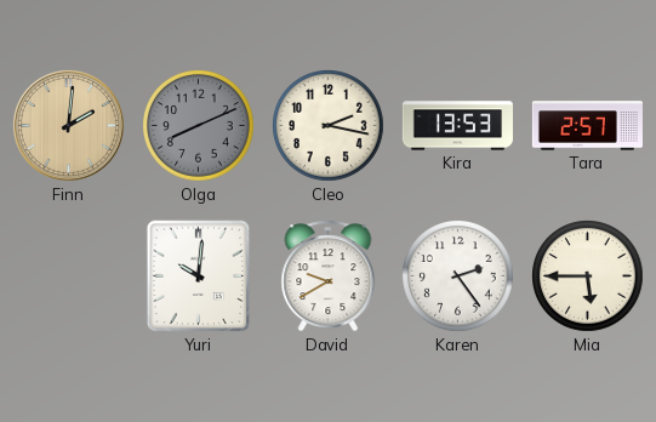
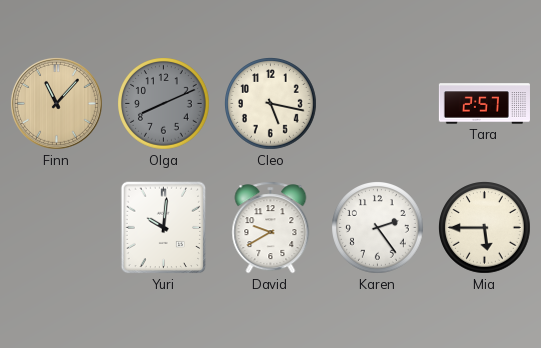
Finn: 2:01 -> 11:07
Cleo: 2:17 -> 5:17
Kira: 13:53 -> none
